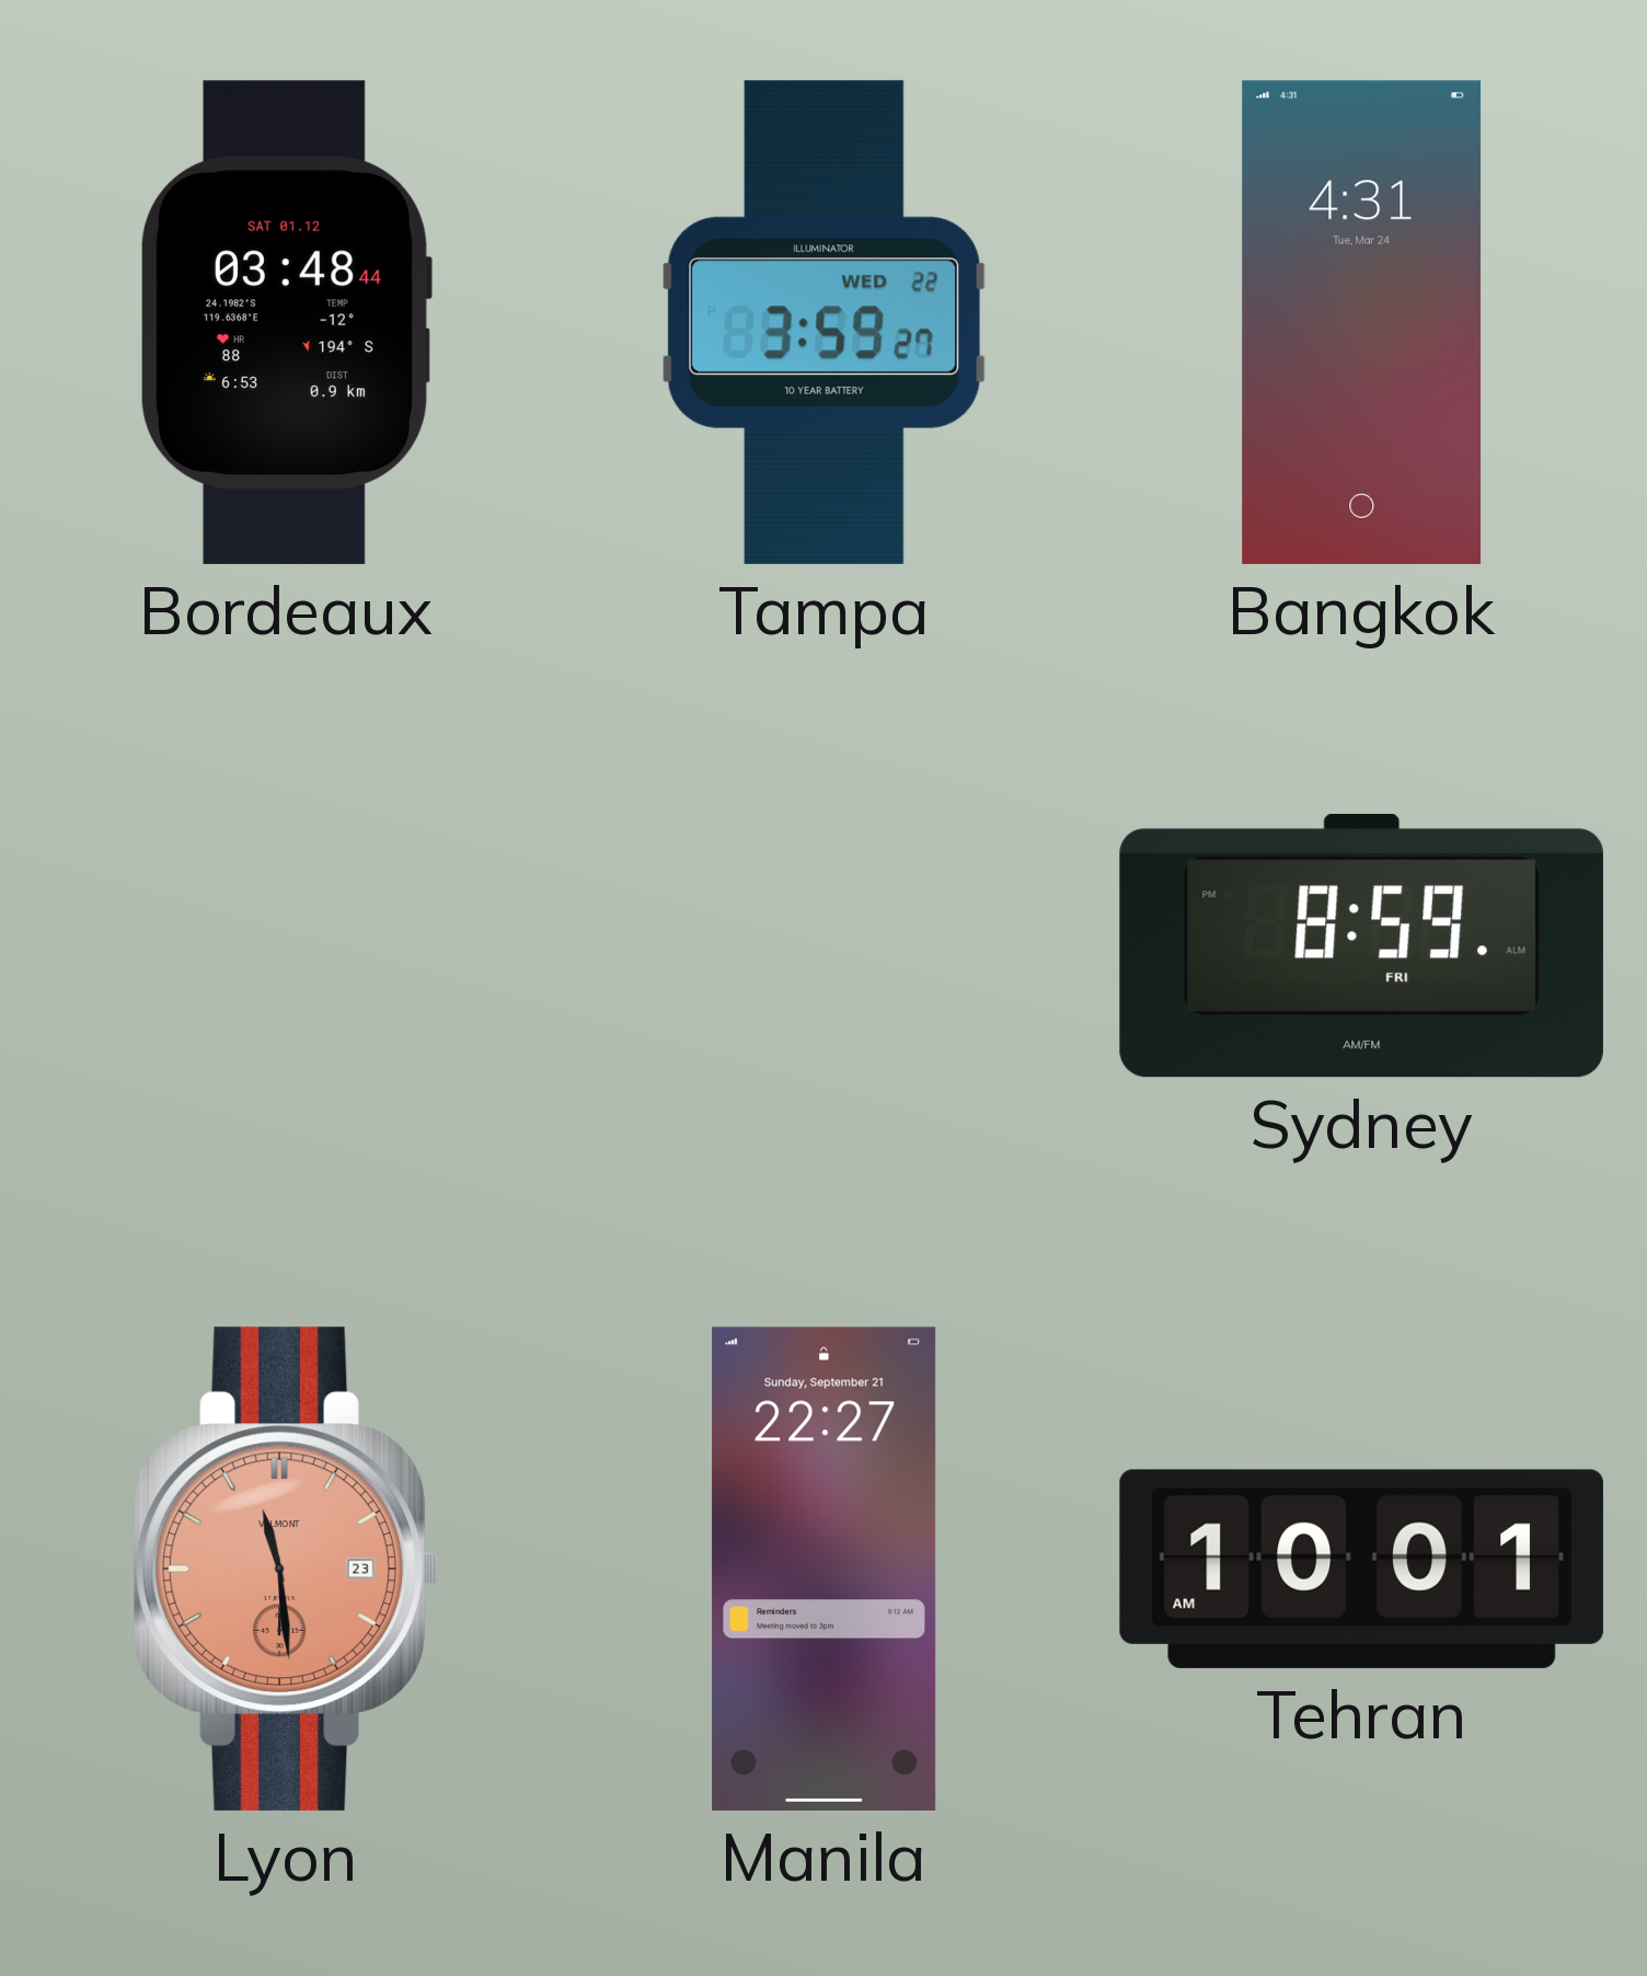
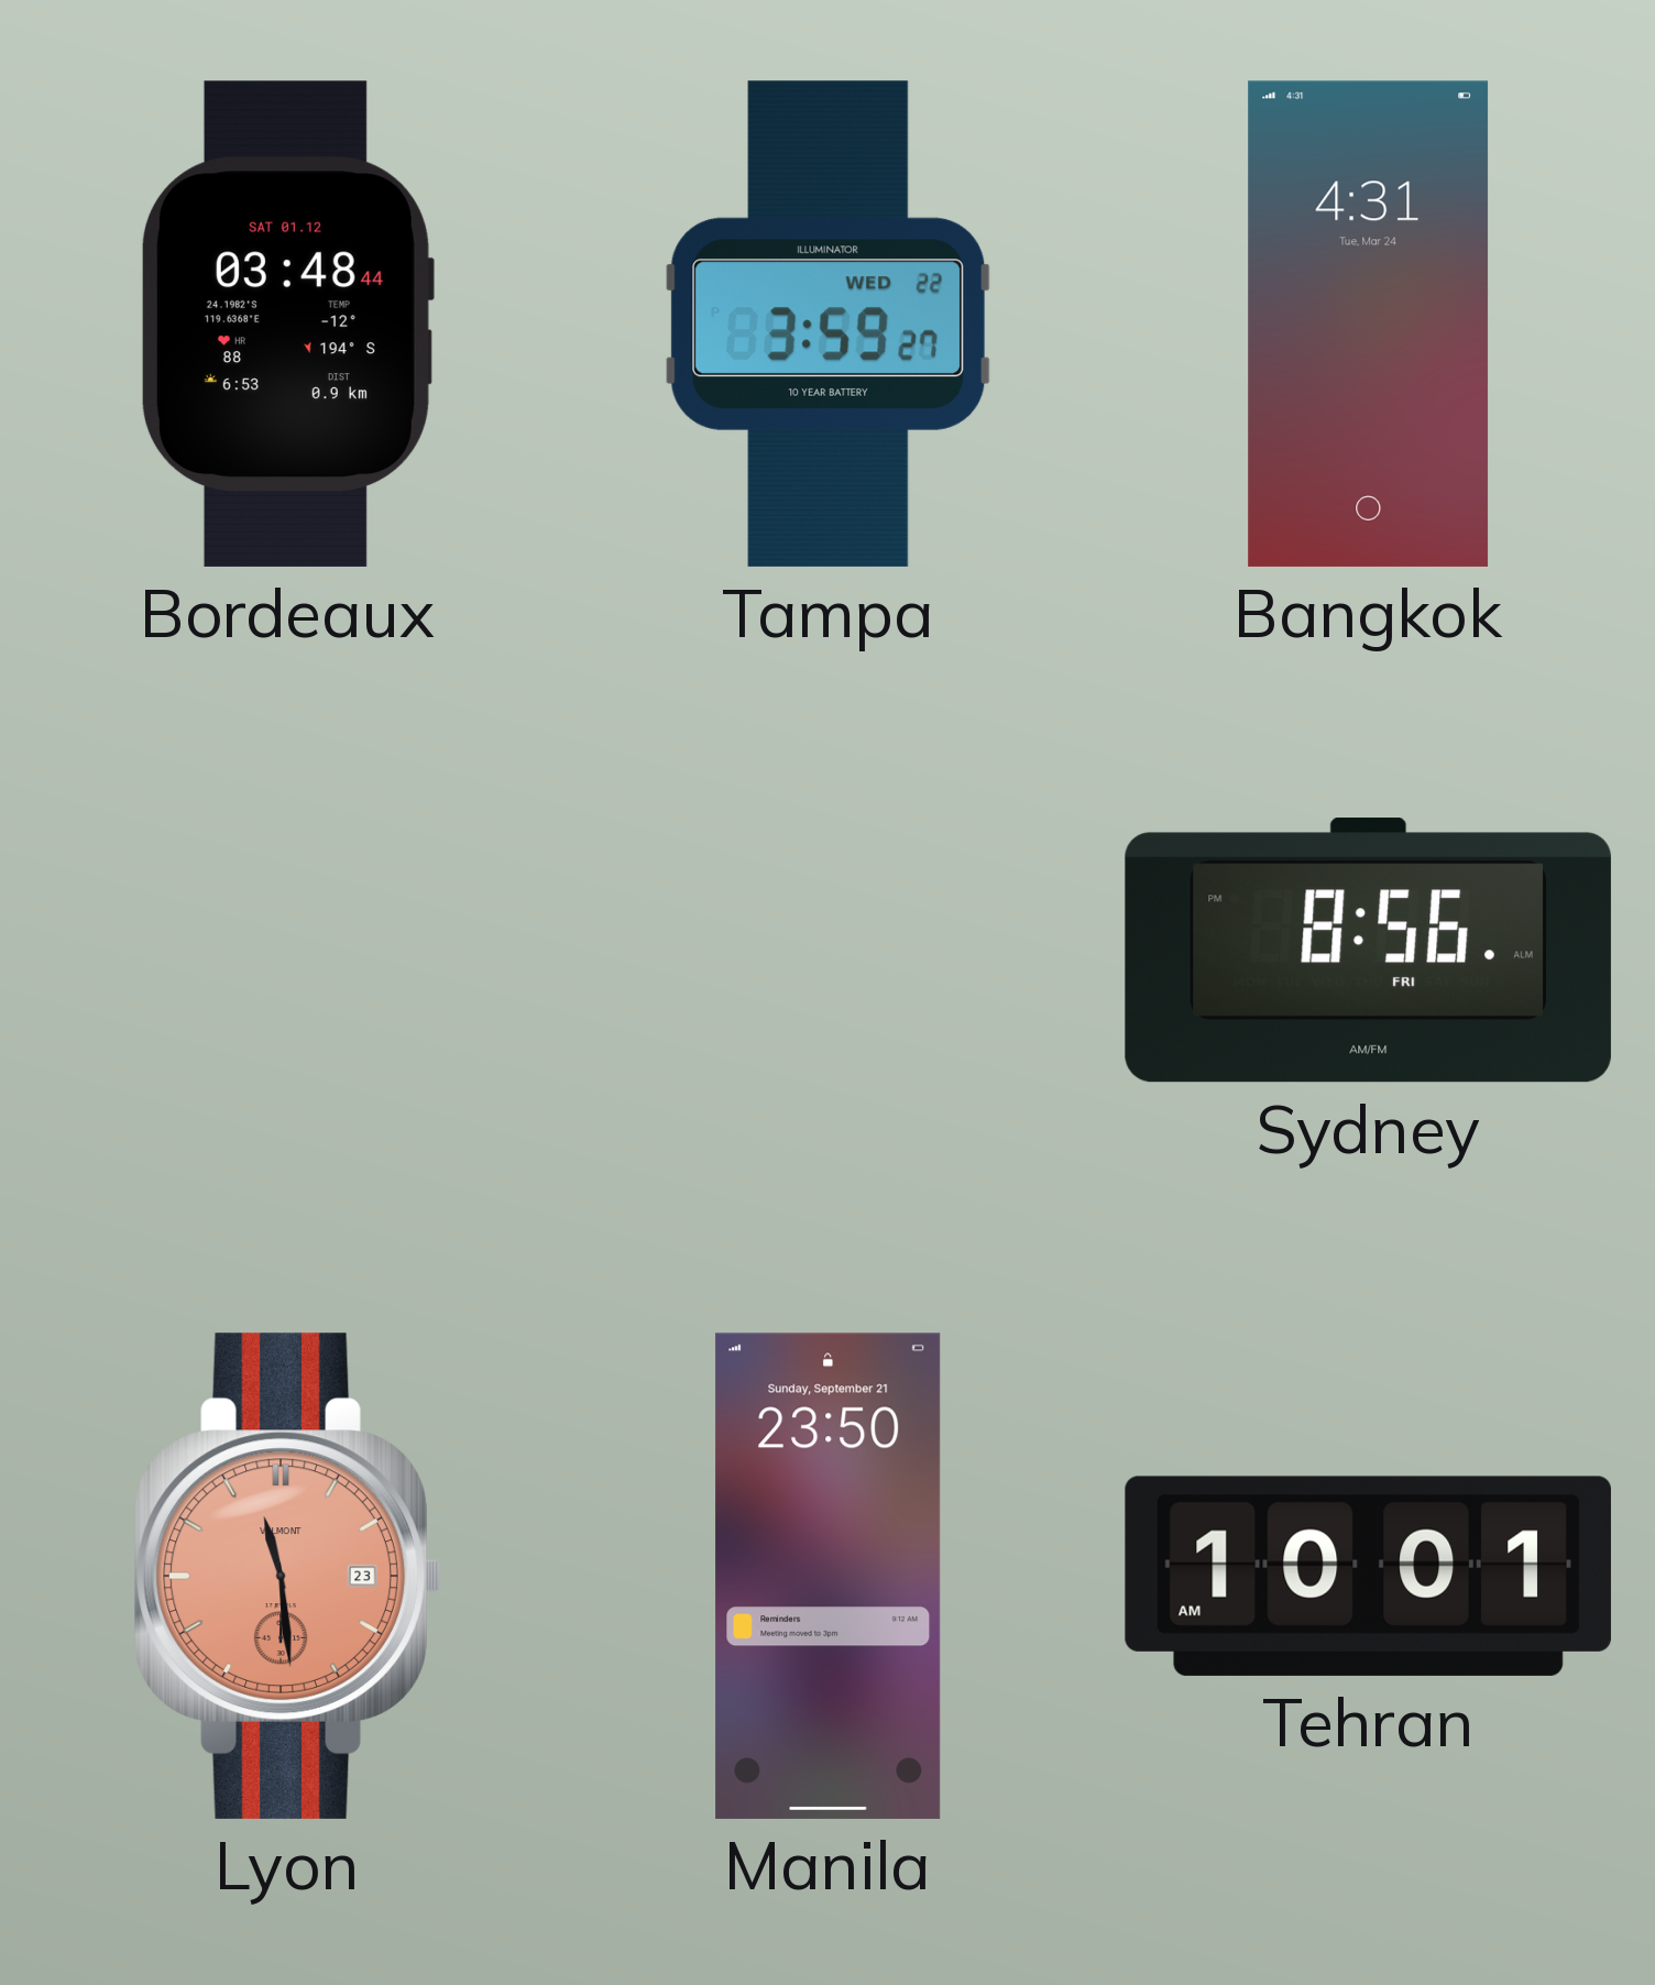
Sydney: 8:59 -> 8:56
Manila: 22:27 -> 23:50
